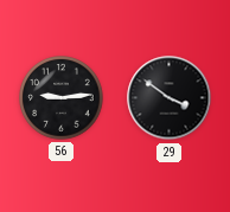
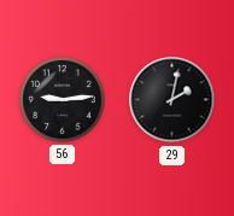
29: 3:51 -> 2:02
